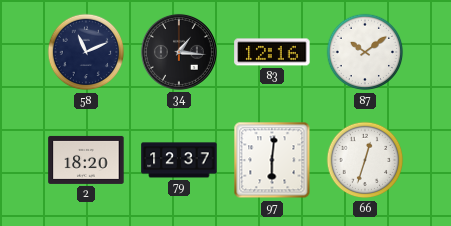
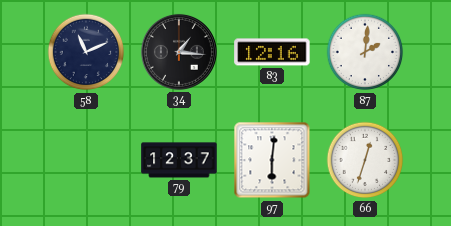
87: 10:09 -> 2:01
2: 18:20 -> none
